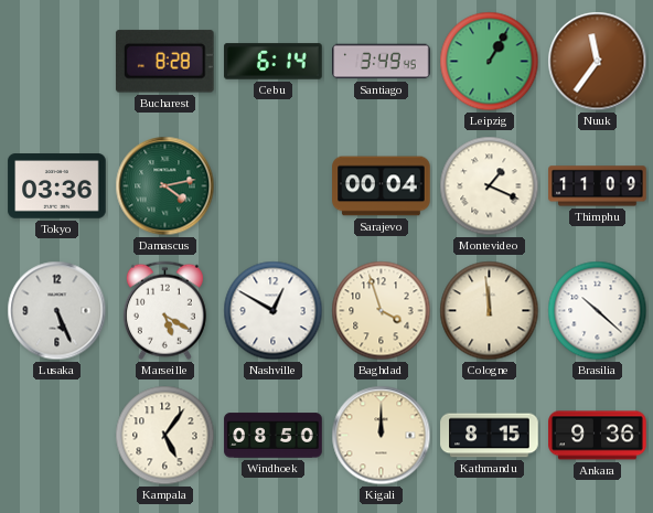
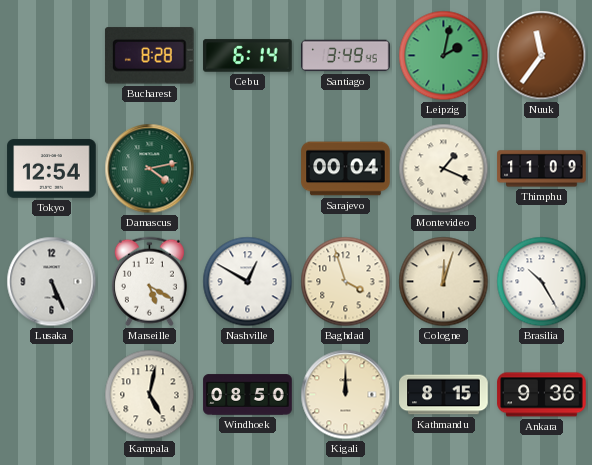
Leipzig: 1:05 -> 2:02
Tokyo: 03:36 -> 12:54
Cologne: 11:59 -> 12:03
Brasilia: 10:22 -> 10:25
Kampala: 5:06 -> 5:02
